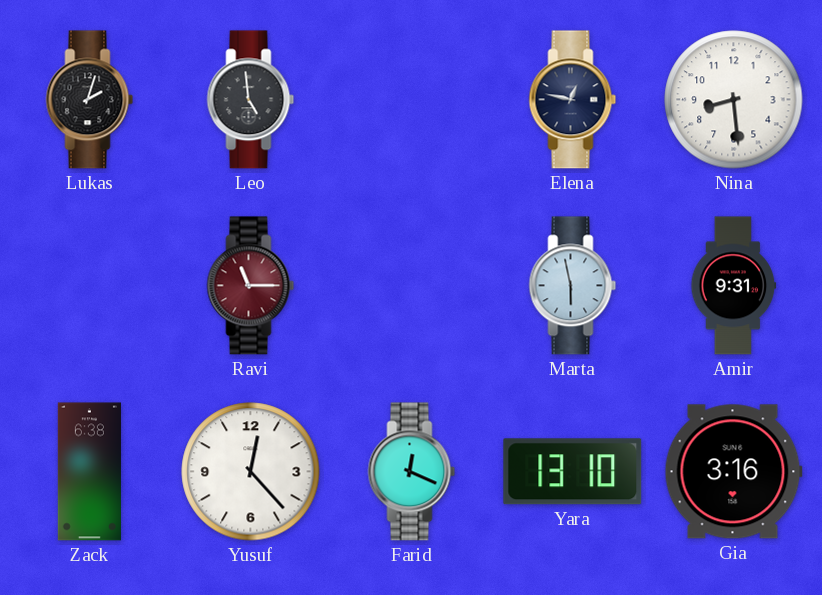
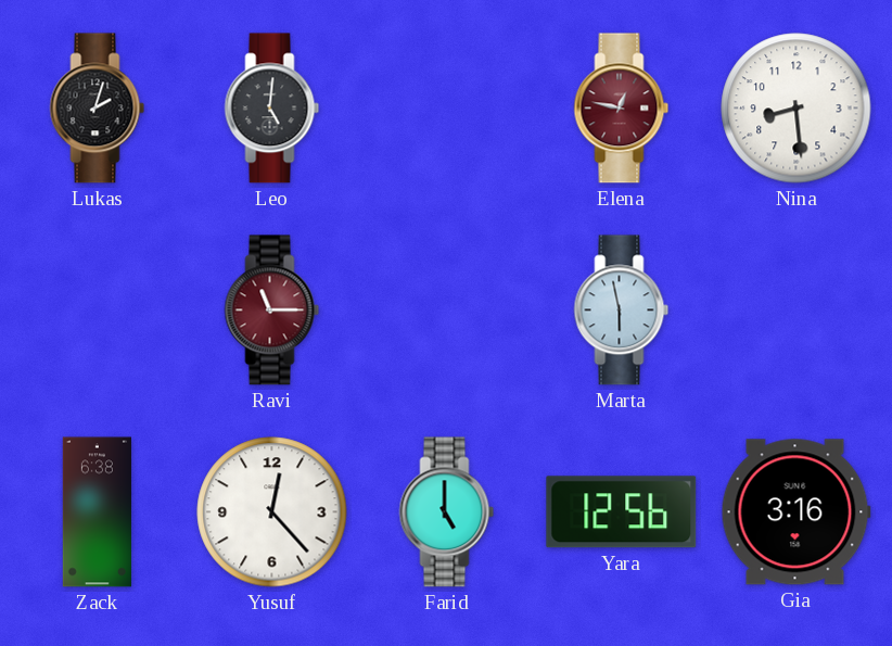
Leo: 4:59 -> 5:01
Elena dial: navy -> burgundy
Amir: 9:31 -> none
Farid: 12:19 -> 5:00
Yara: 13:10 -> 12:56
